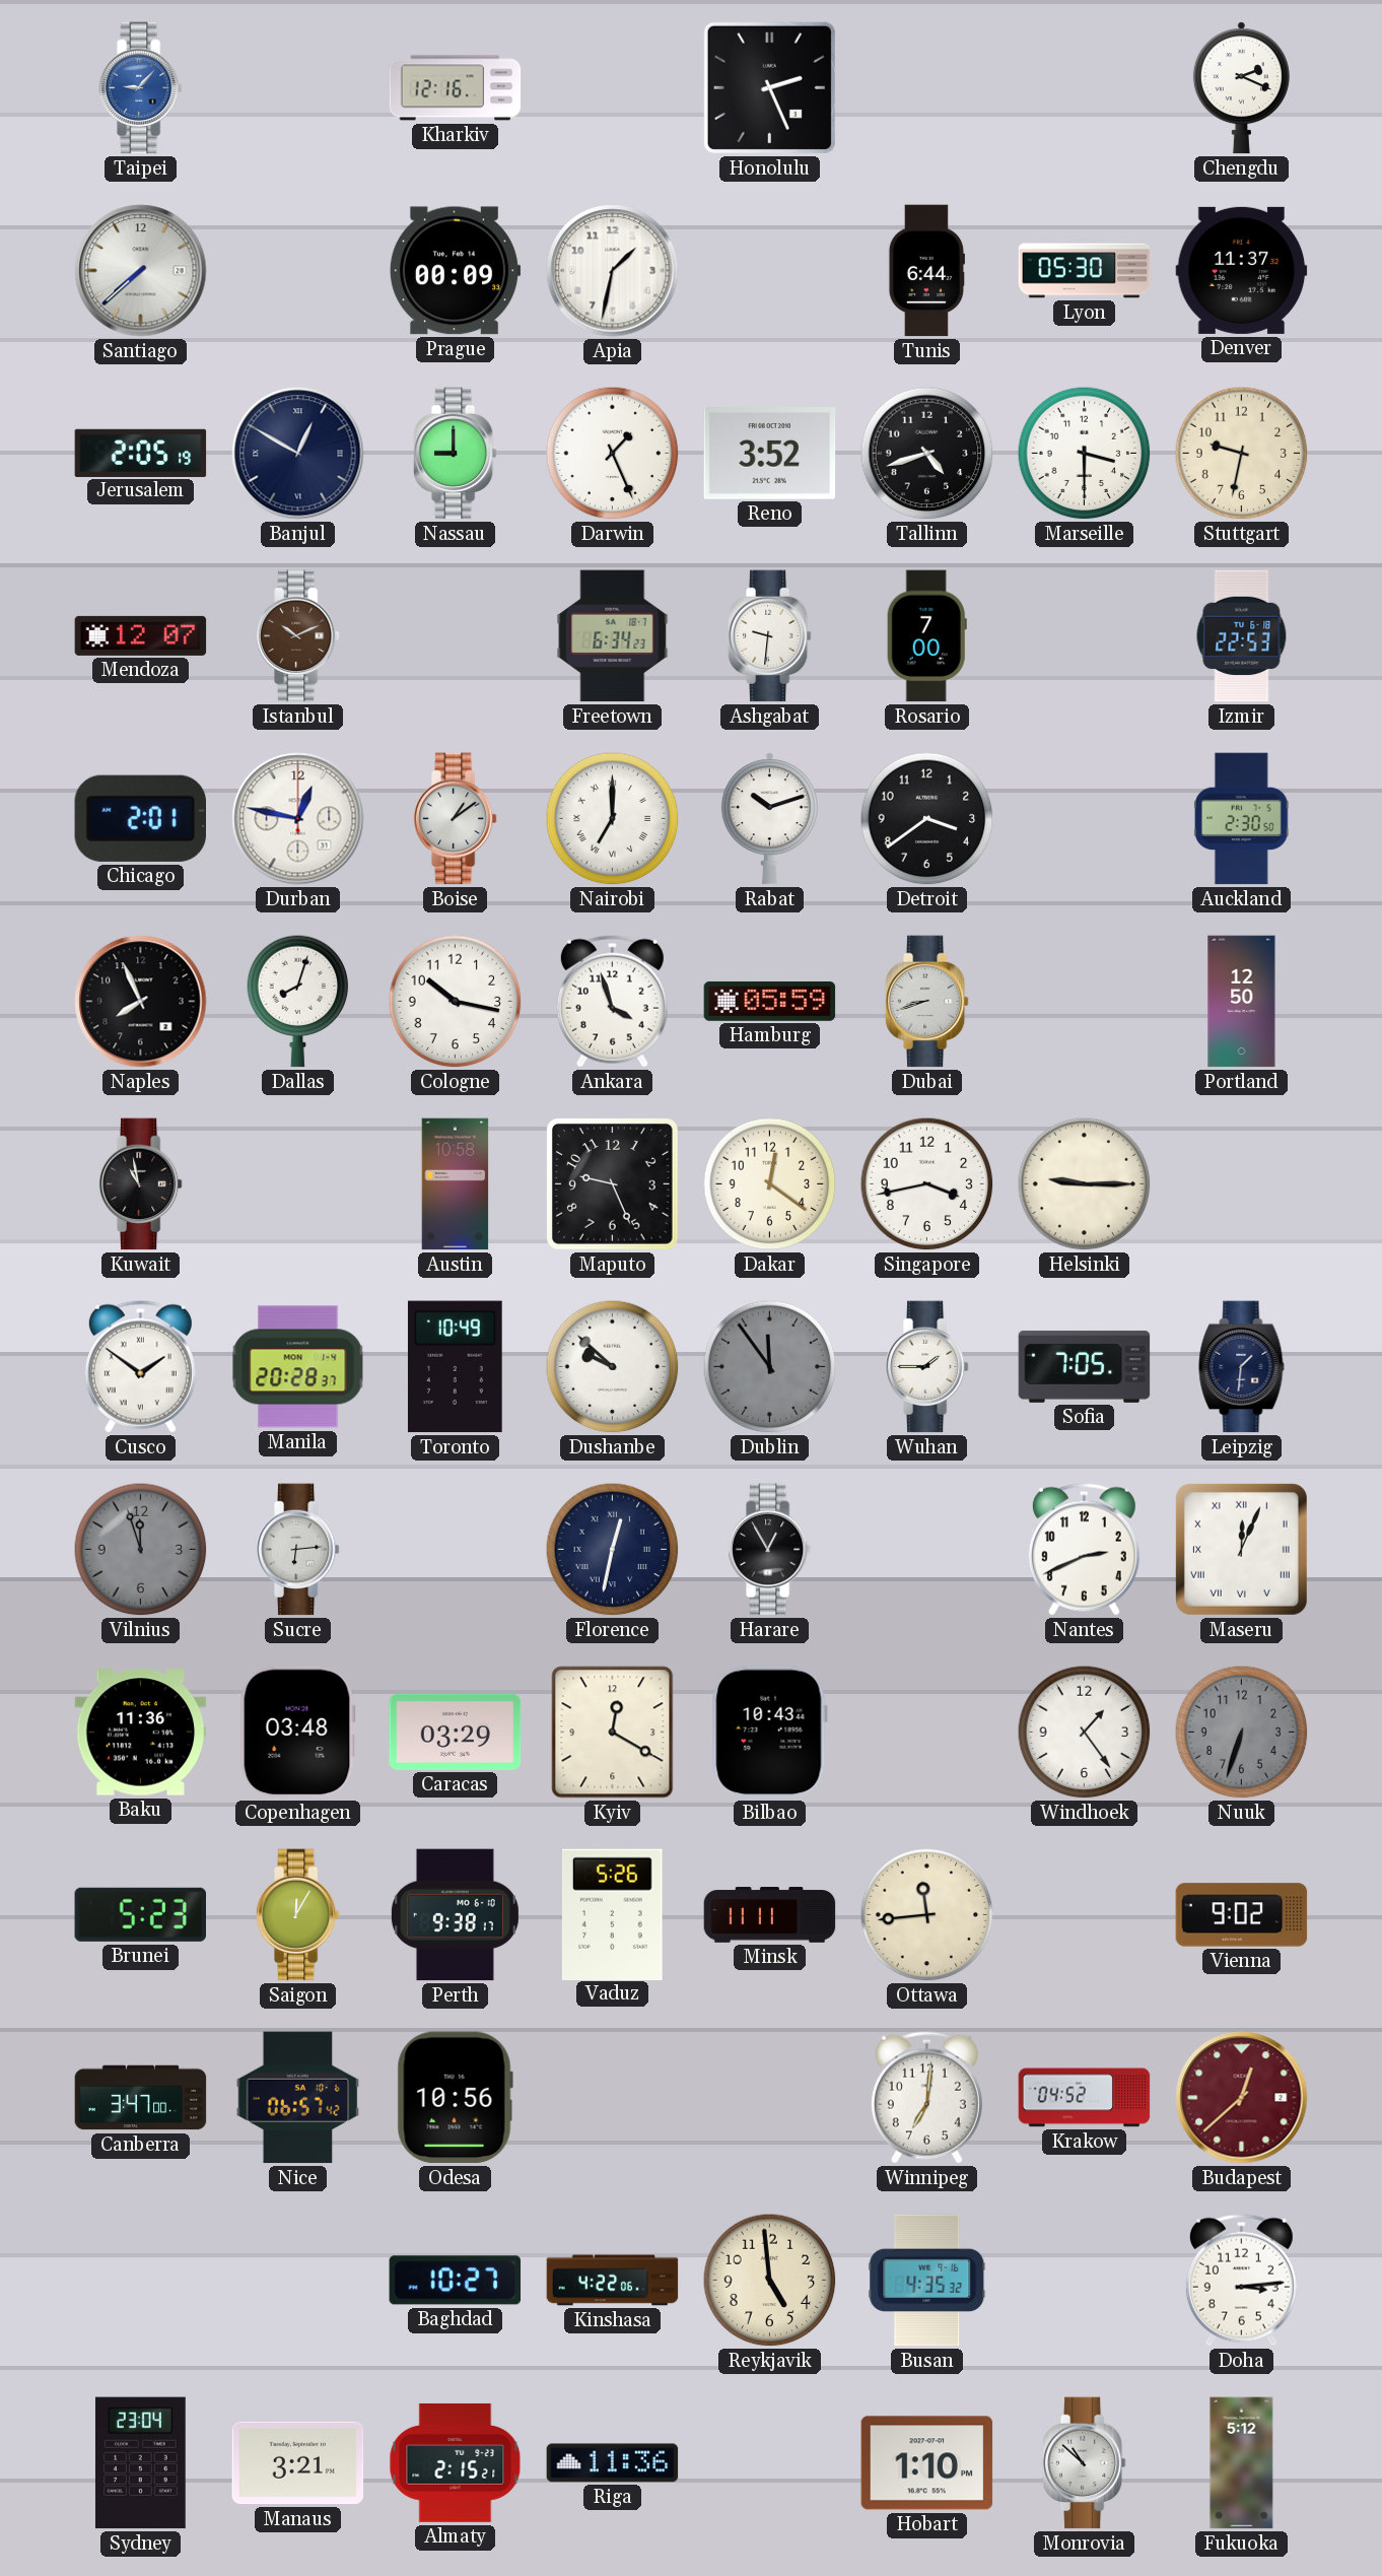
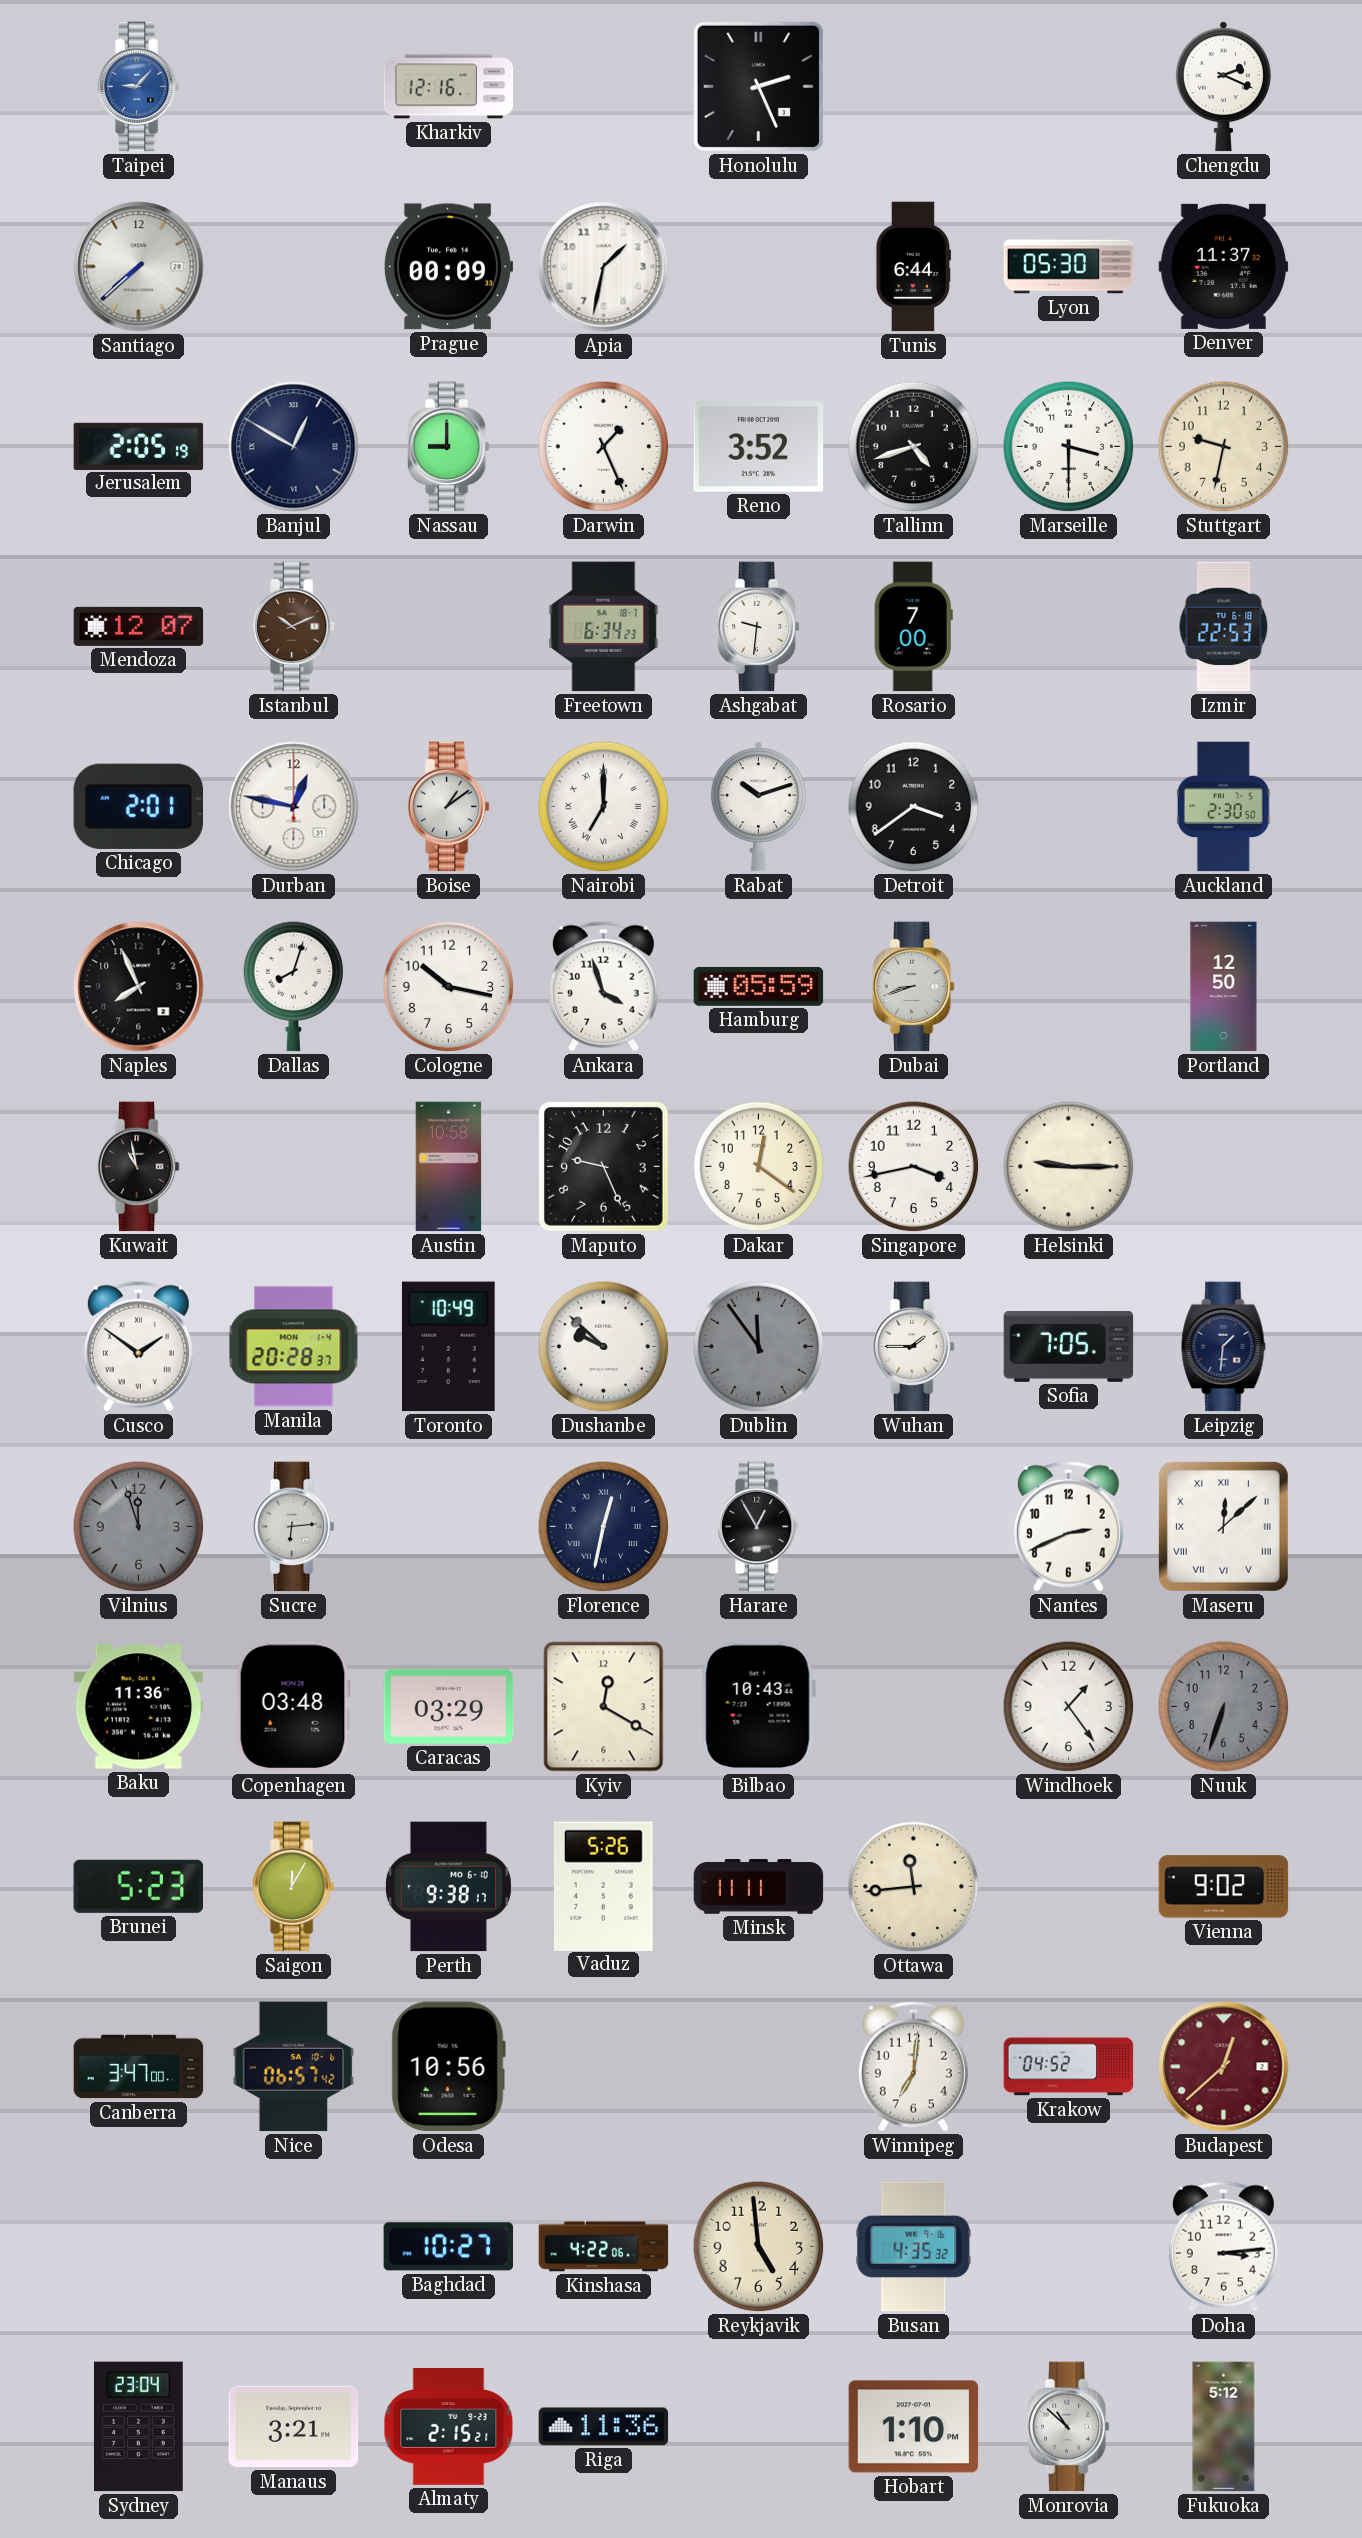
Maseru: 12:04 -> 12:08
